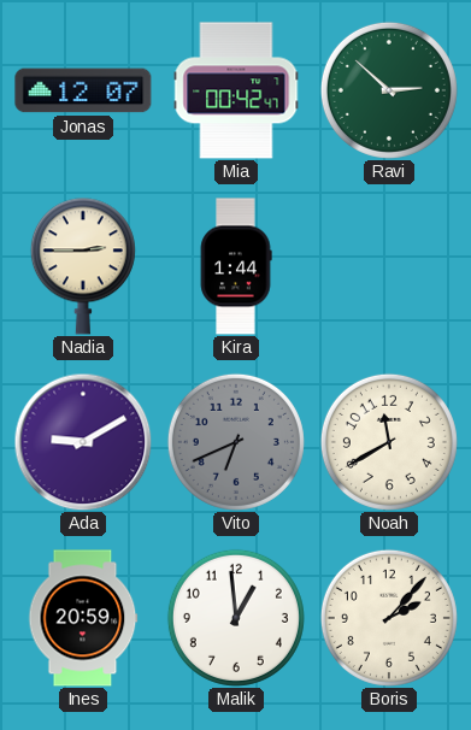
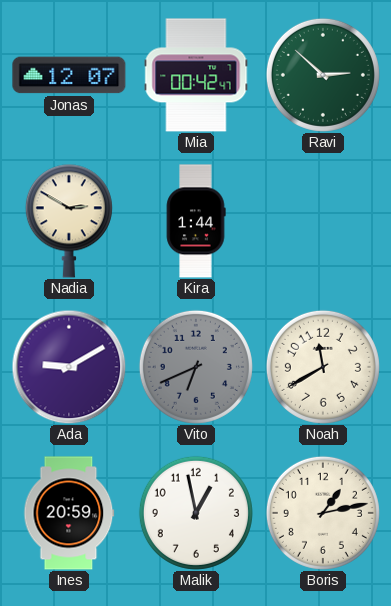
Nadia: 2:45 -> 2:50
Malik: 12:59 -> 12:58
Boris: 2:07 -> 1:13
